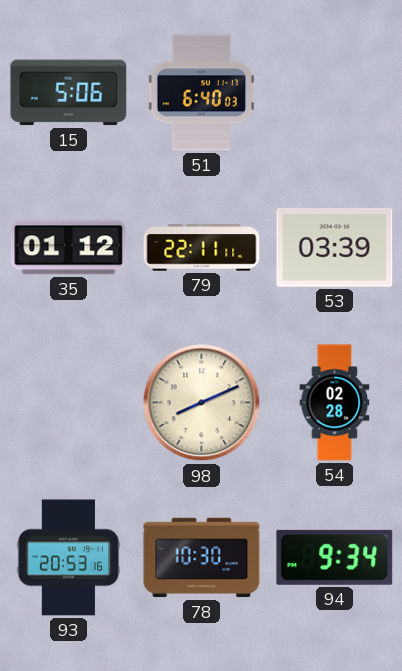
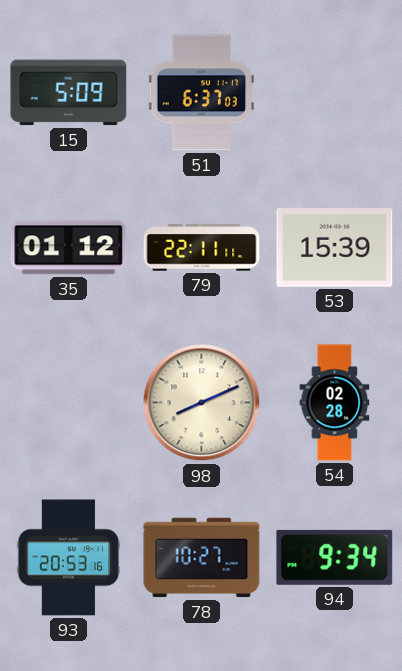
15: 5:06 -> 5:09
51: 6:40 -> 6:37
53: 03:39 -> 15:39
78: 10:30 -> 10:27
